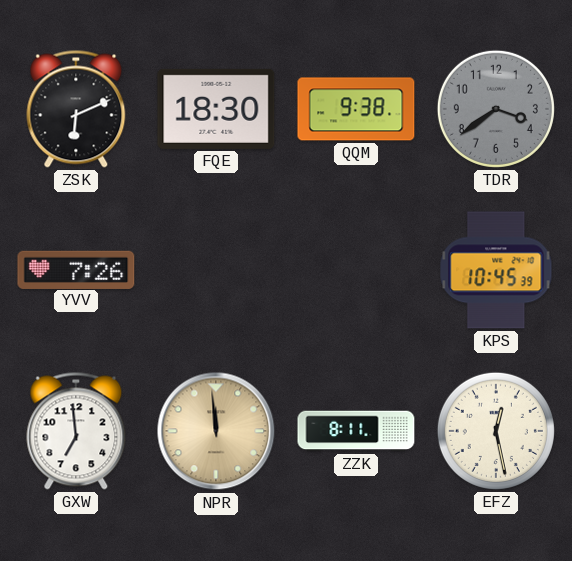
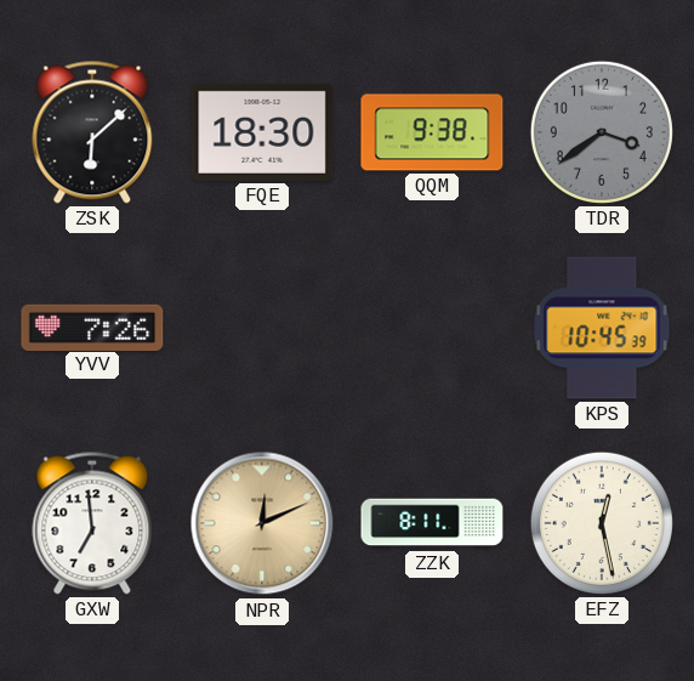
ZSK: 6:11 -> 6:08
NPR: 11:59 -> 12:11
